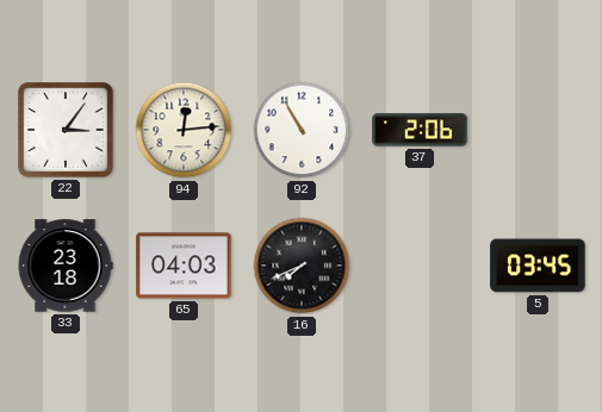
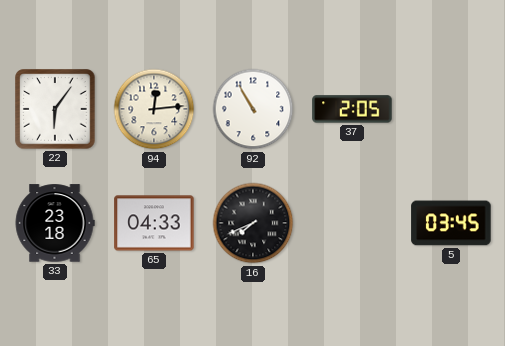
22: 3:06 -> 6:06
37: 2:06 -> 2:05
65: 04:03 -> 04:33
